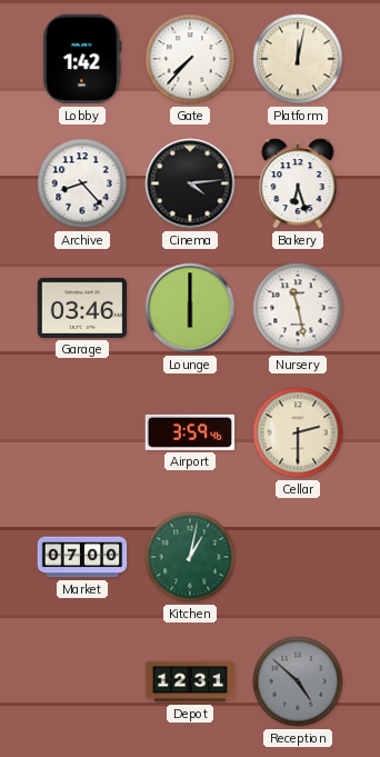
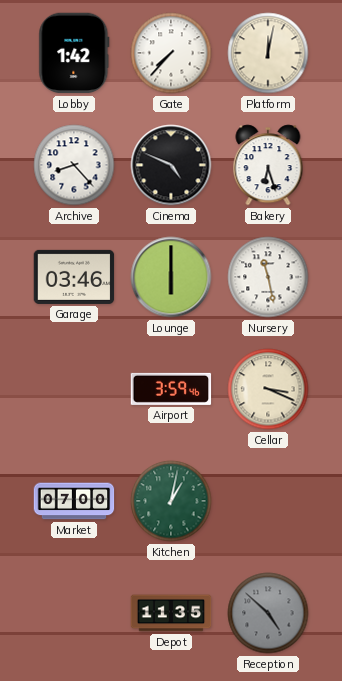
Cinema: 4:14 -> 4:49
Cellar: 2:30 -> 3:19
Depot: 12:31 -> 11:35
